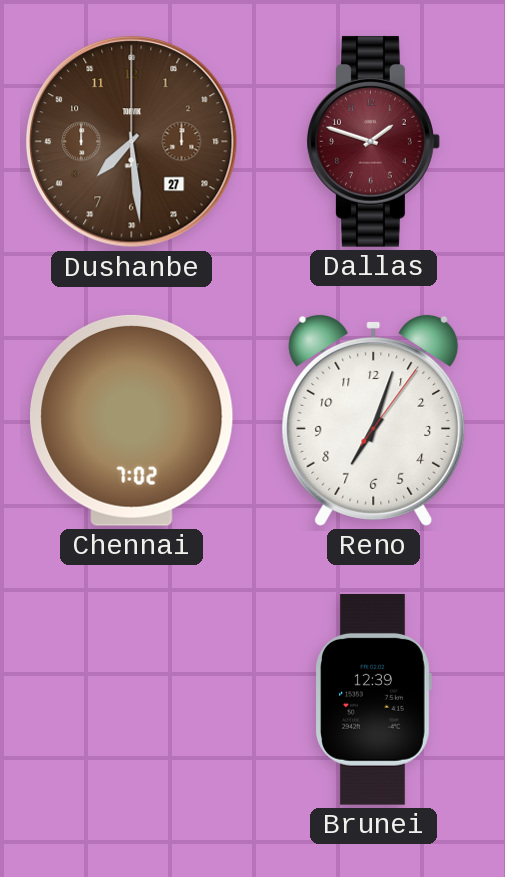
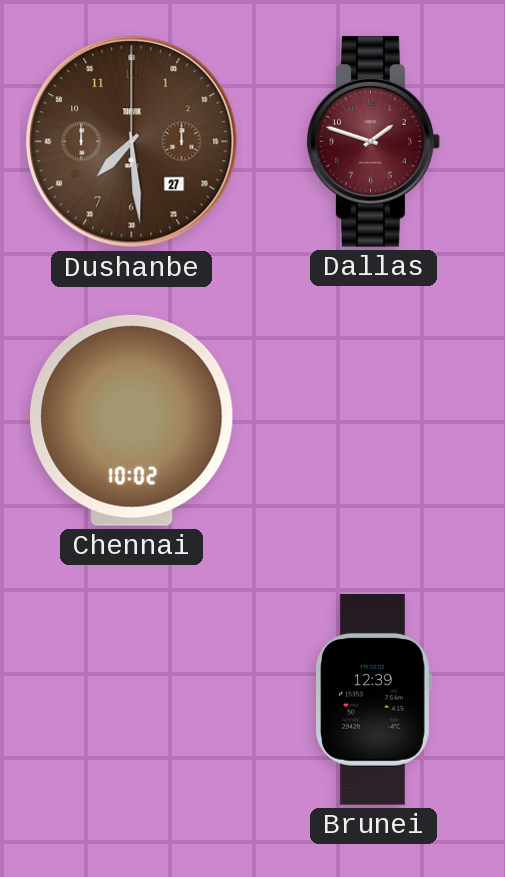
Chennai: 7:02 -> 10:02
Reno: 7:03 -> none
